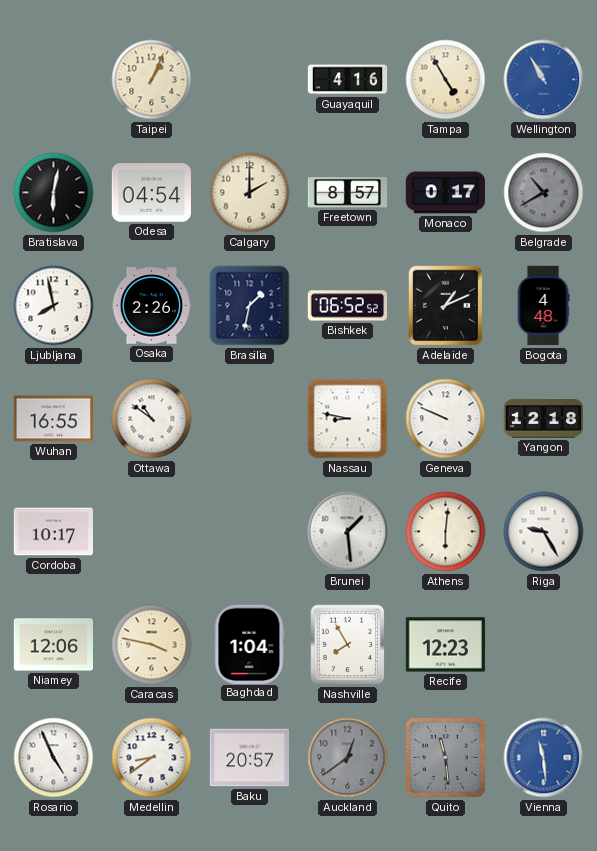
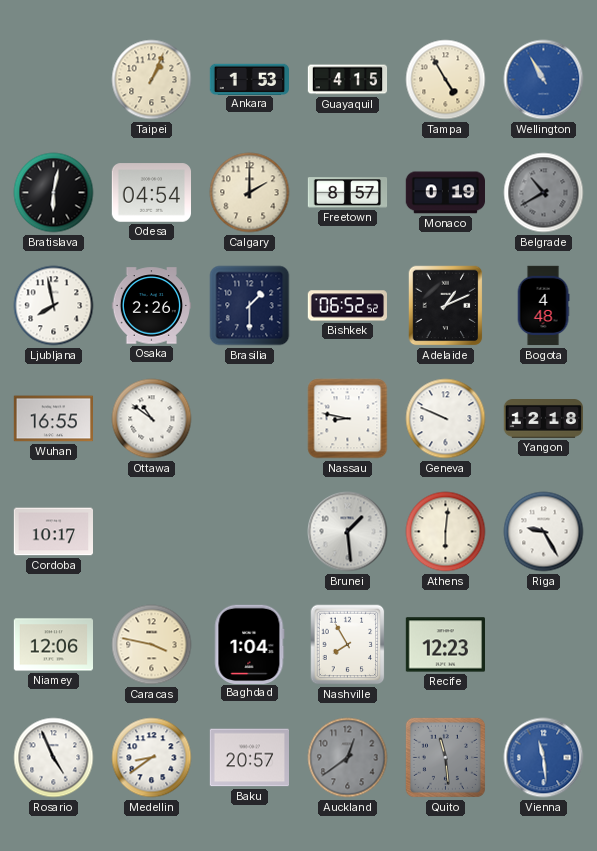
Ankara: none -> 1:53
Guayaquil: 4:16 -> 4:15
Monaco: 0:17 -> 0:19
Brasilia: 1:32 -> 1:30
